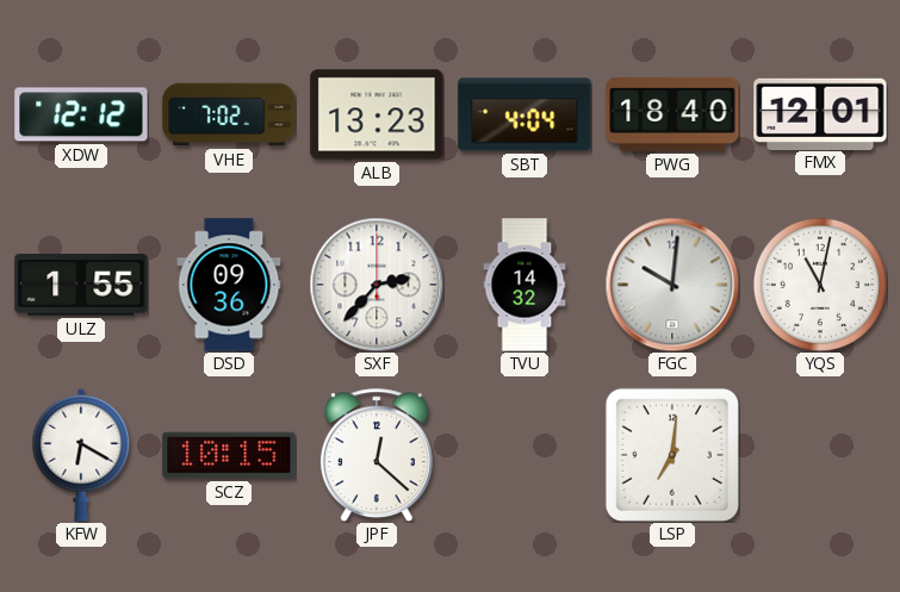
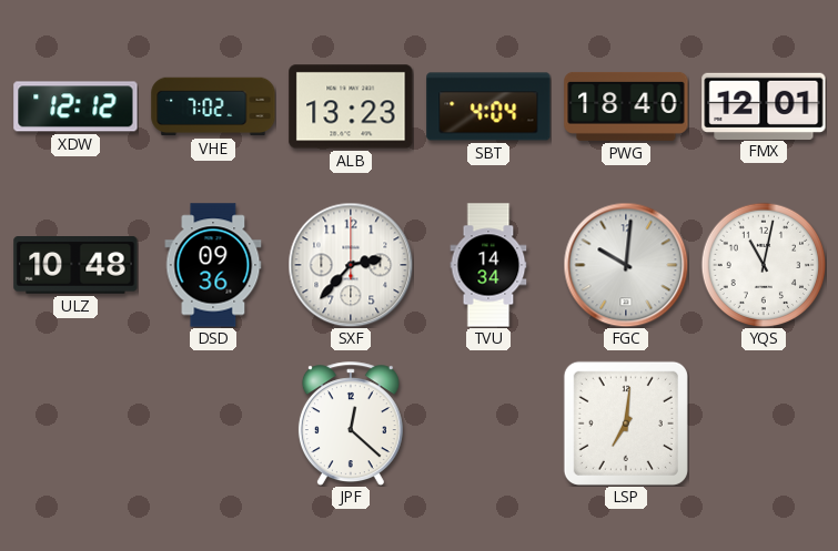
ULZ: 1:55 -> 10:48
TVU: 14:32 -> 14:34
KFW: 6:20 -> none
SCZ: 10:15 -> none
